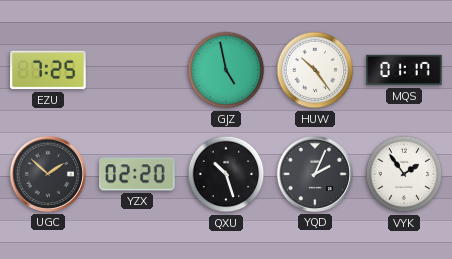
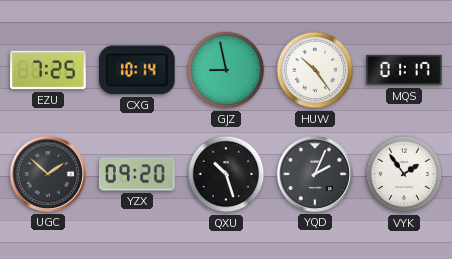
CXG: none -> 10:14
GJZ: 4:58 -> 8:58
YZX: 02:20 -> 09:20
